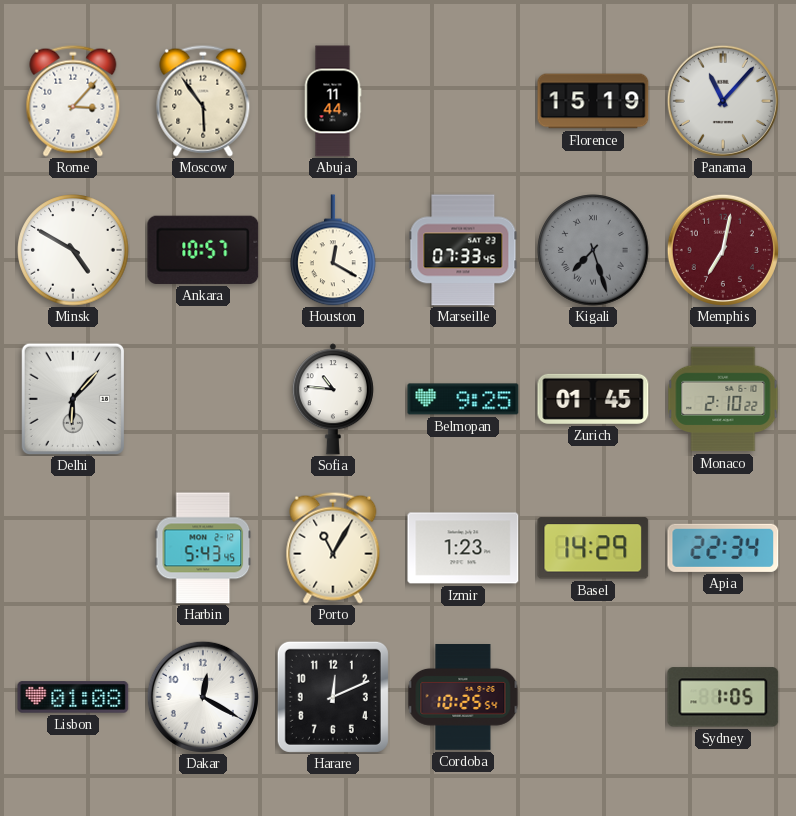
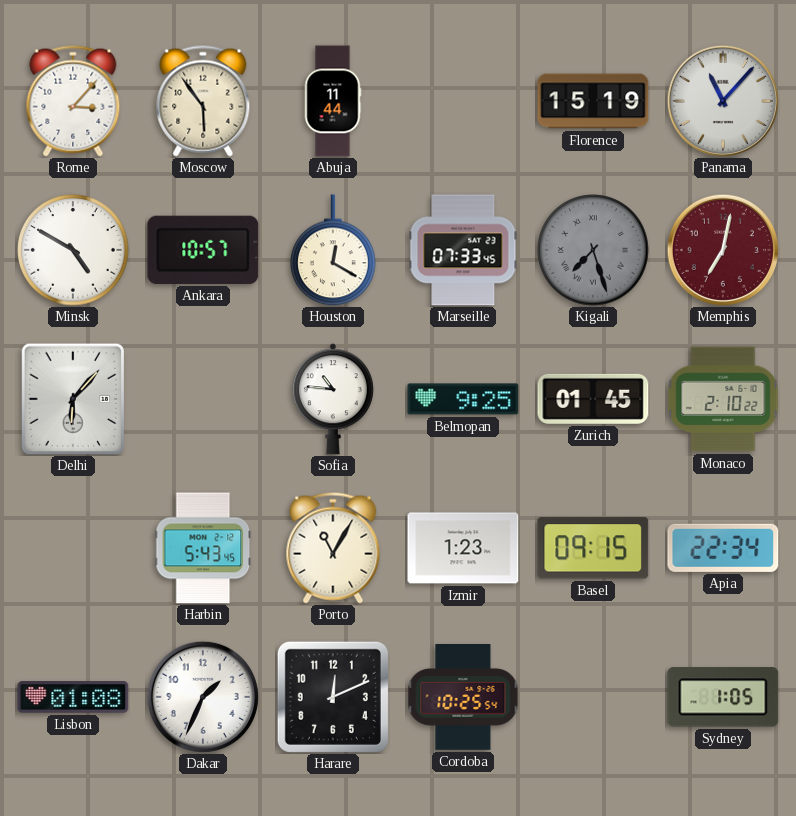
Basel: 14:29 -> 09:15
Dakar: 12:20 -> 1:34
